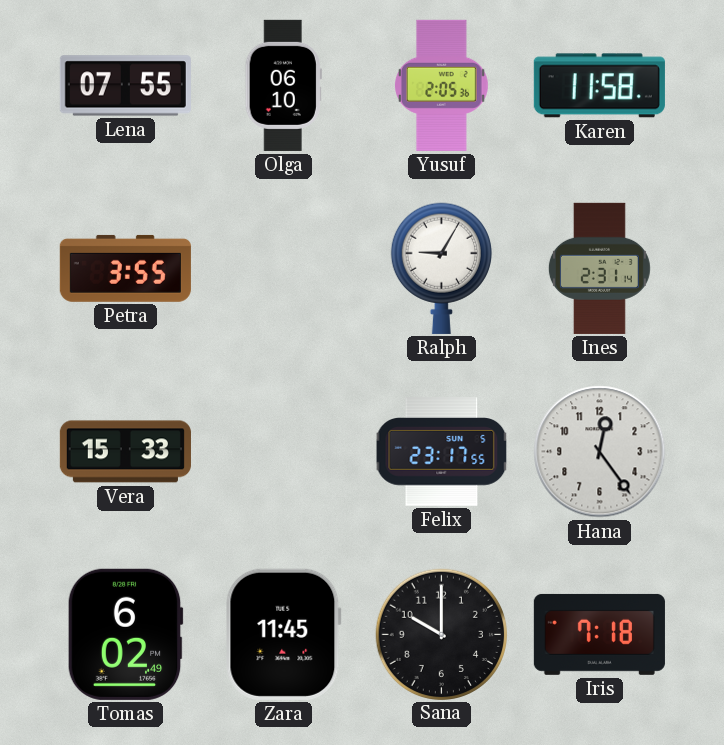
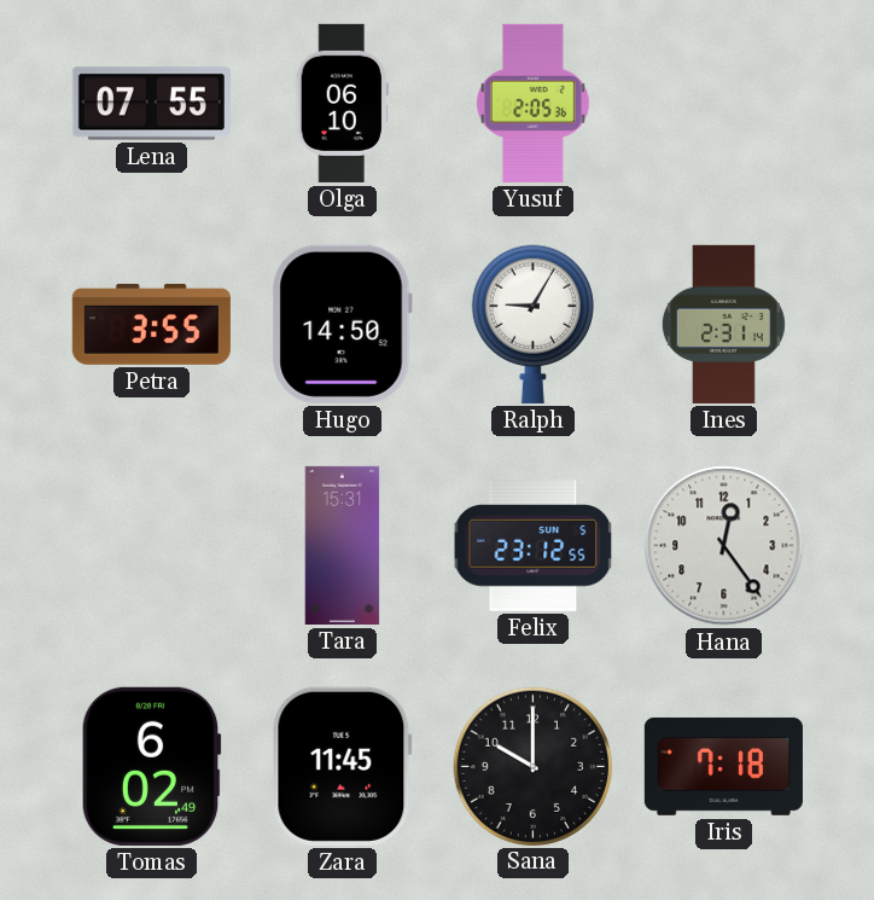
Karen: 11:58 -> none
Hugo: none -> 14:50
Vera: 15:33 -> none
Tara: none -> 15:31
Felix: 23:17 -> 23:12
